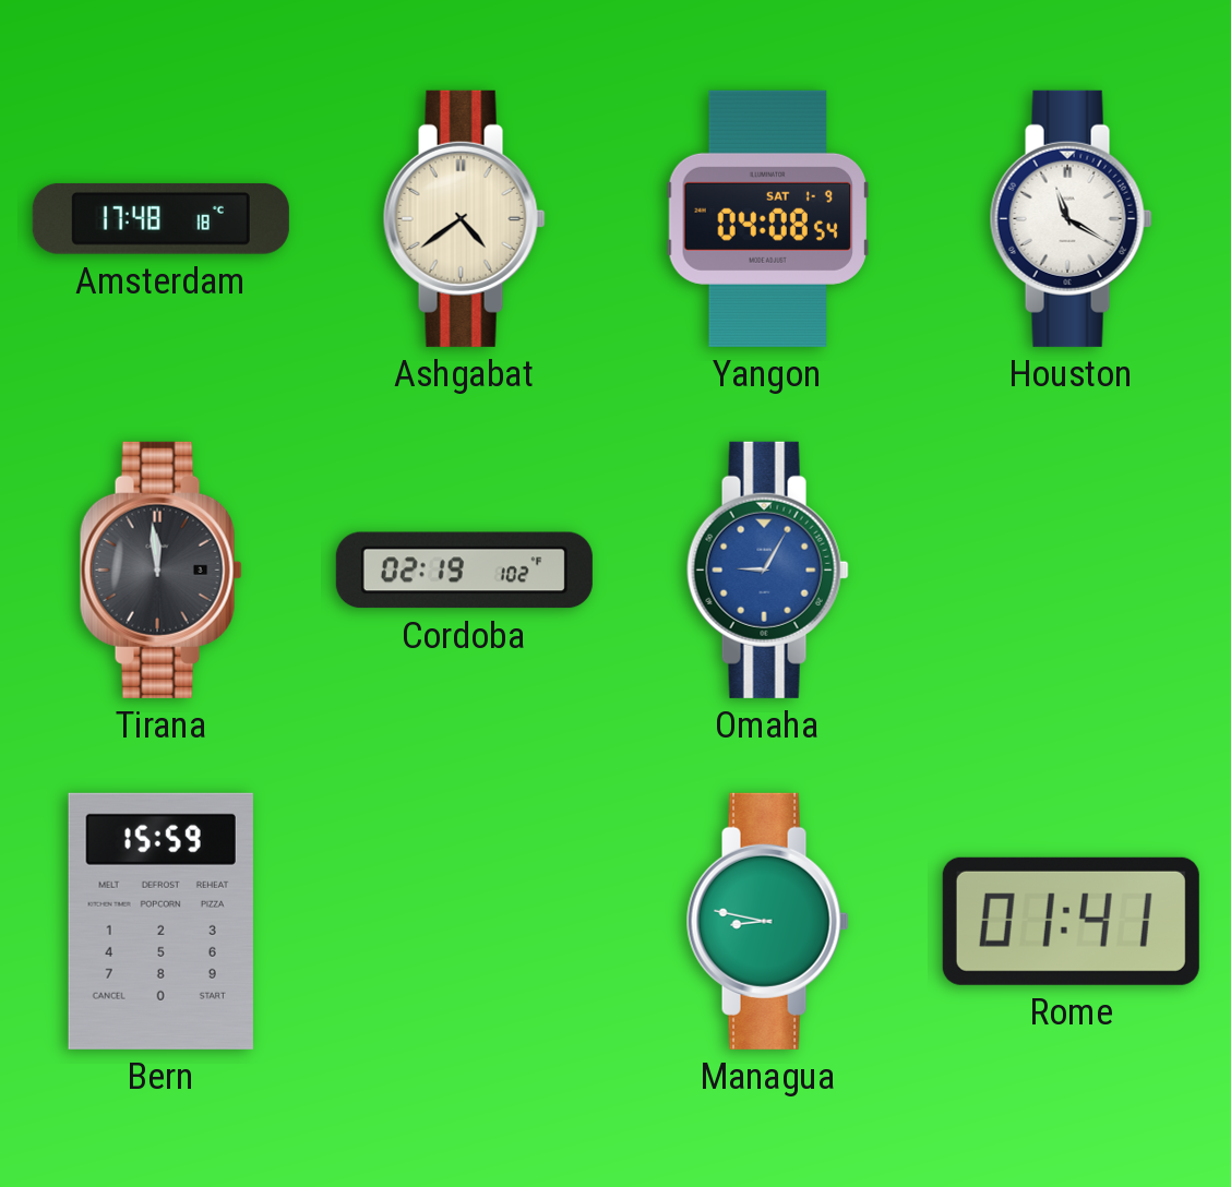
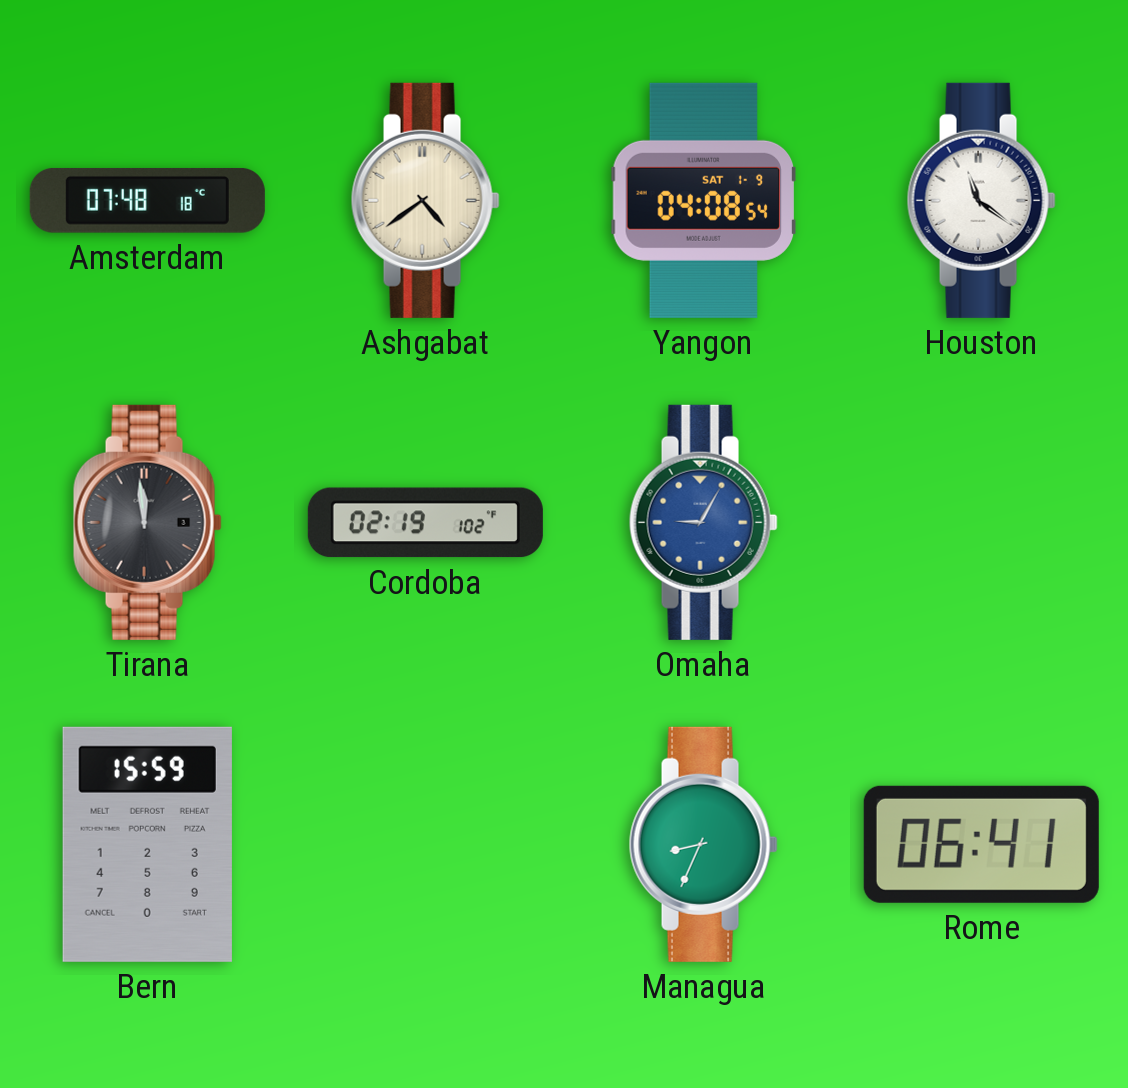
Amsterdam: 17:48 -> 07:48
Houston: 11:20 -> 11:21
Managua: 8:47 -> 8:34
Rome: 01:41 -> 06:41
